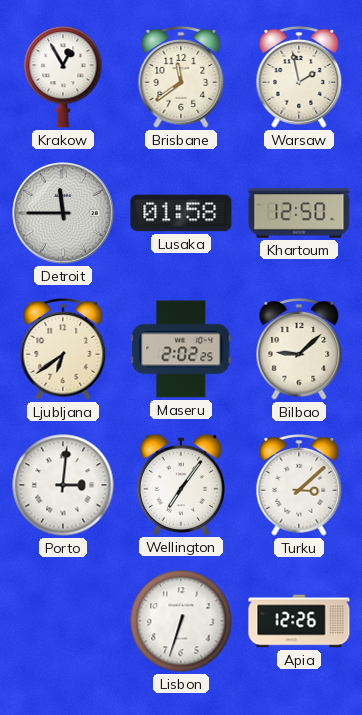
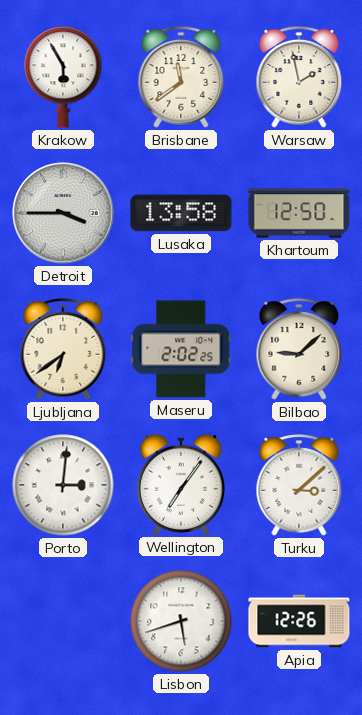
Krakow: 12:55 -> 5:55
Detroit: 11:45 -> 3:45
Lusaka: 01:58 -> 13:58
Lisbon: 6:33 -> 5:42
